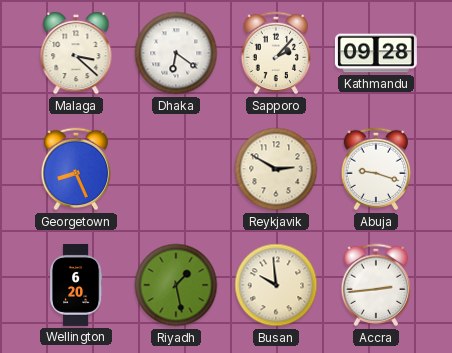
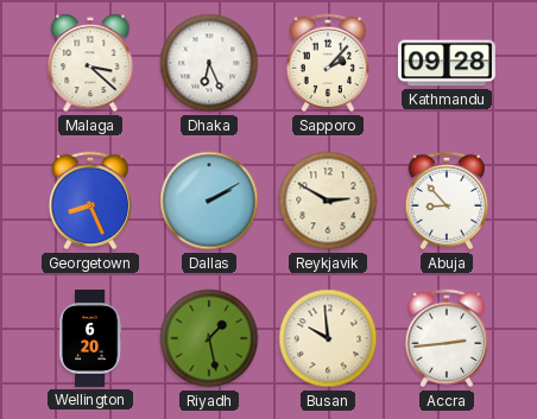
Dhaka: 6:21 -> 6:26
Dallas: none -> 2:10
Abuja: 9:18 -> 8:53
